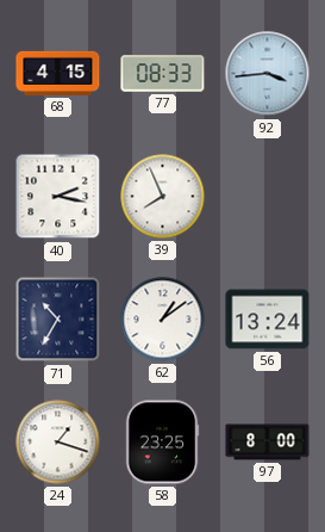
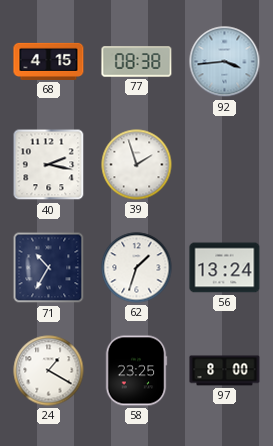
77: 08:33 -> 08:38
39: 7:56 -> 1:57
62: 1:09 -> 1:33
24: 1:18 -> 1:20
